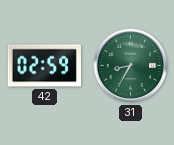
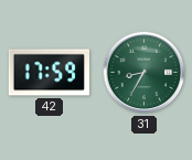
42: 02:59 -> 17:59
